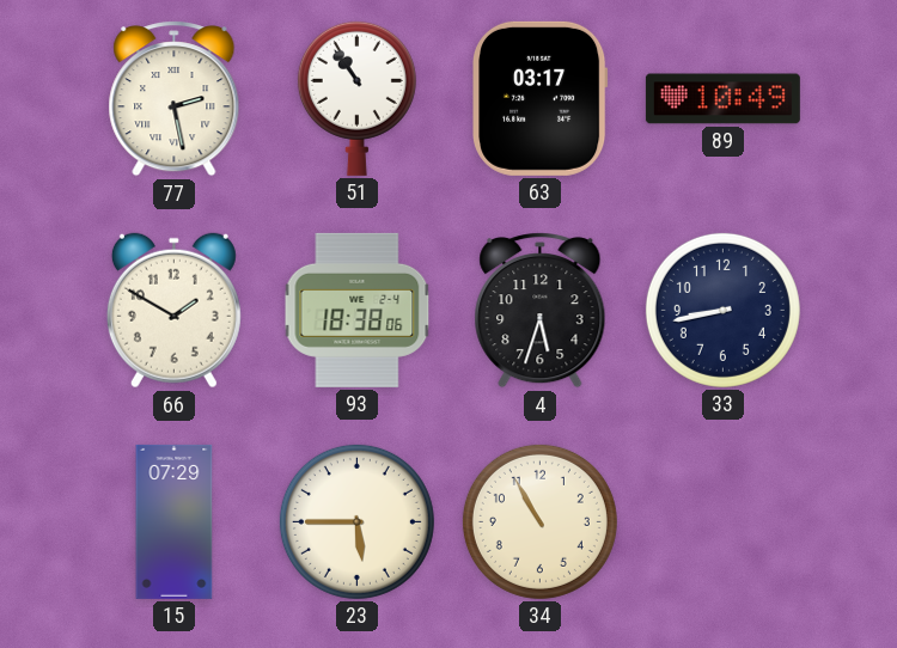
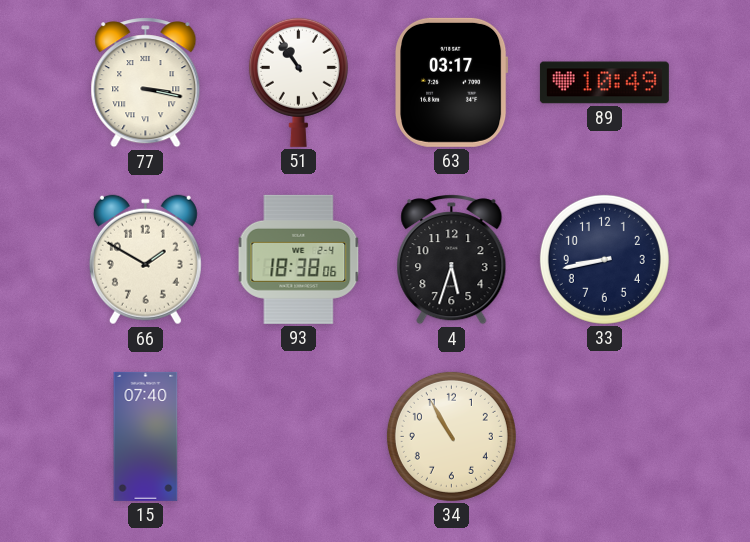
77: 2:28 -> 3:17
15: 07:29 -> 07:40
23: 5:45 -> none
